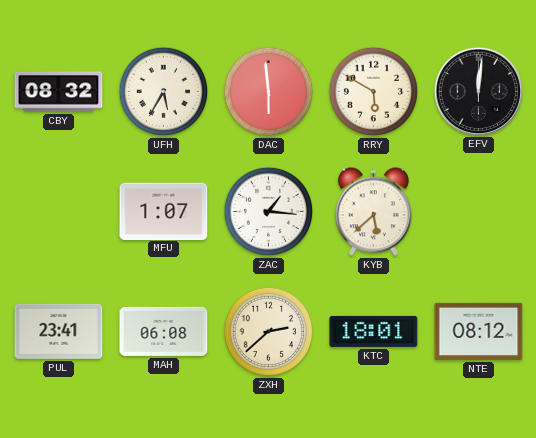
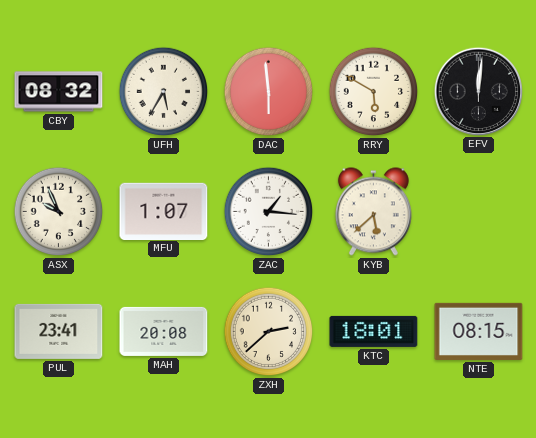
ASX: none -> 9:56
MAH: 06:08 -> 20:08
NTE: 08:12 -> 08:15
